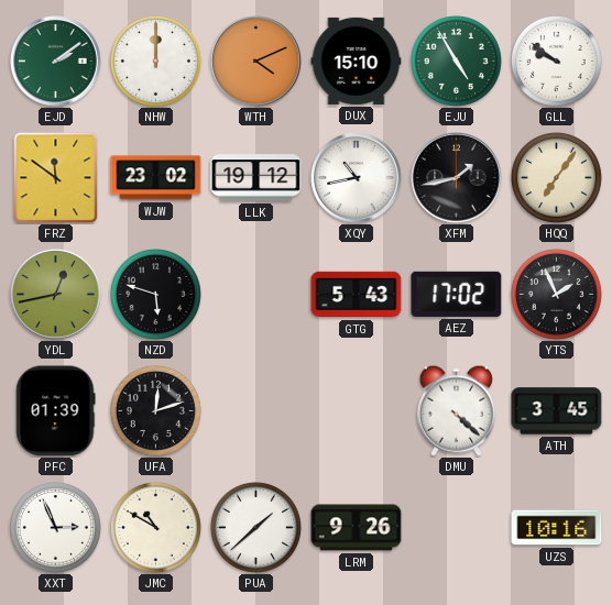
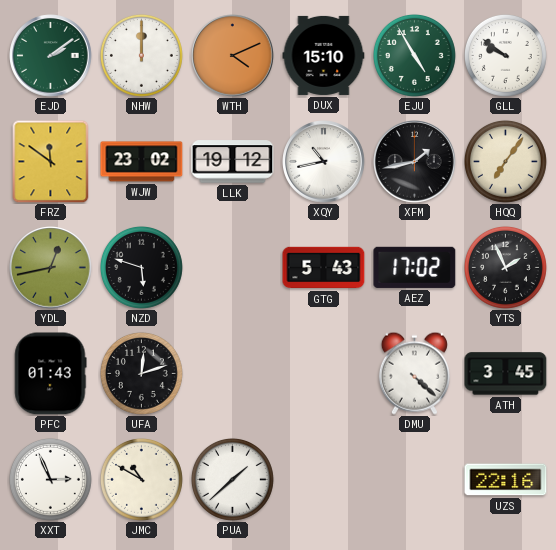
PFC: 01:39 -> 01:43
LRM: 9:26 -> none
UZS: 10:16 -> 22:16
